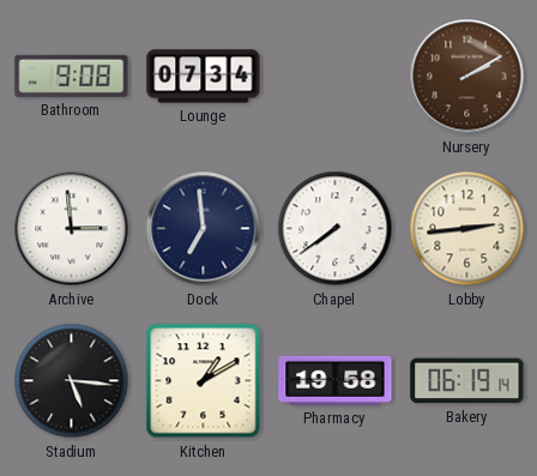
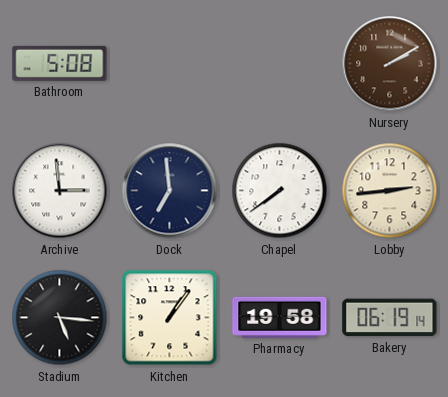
Bathroom: 9:08 -> 5:08
Lounge: 07:34 -> none
Kitchen: 1:10 -> 1:06
